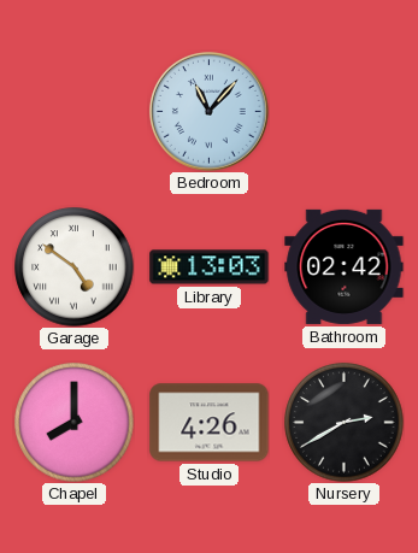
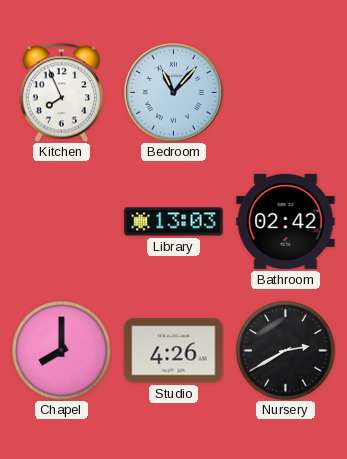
Kitchen: none -> 7:56
Garage: 4:51 -> none
